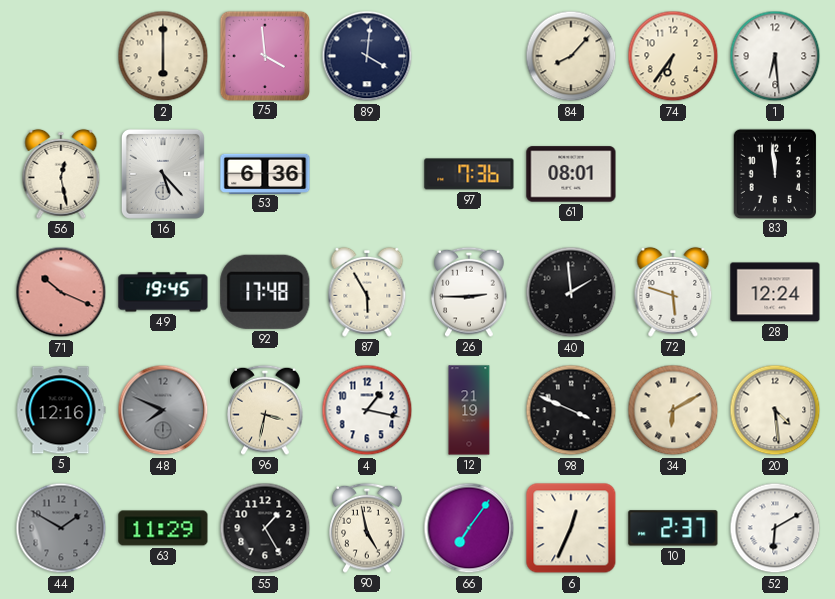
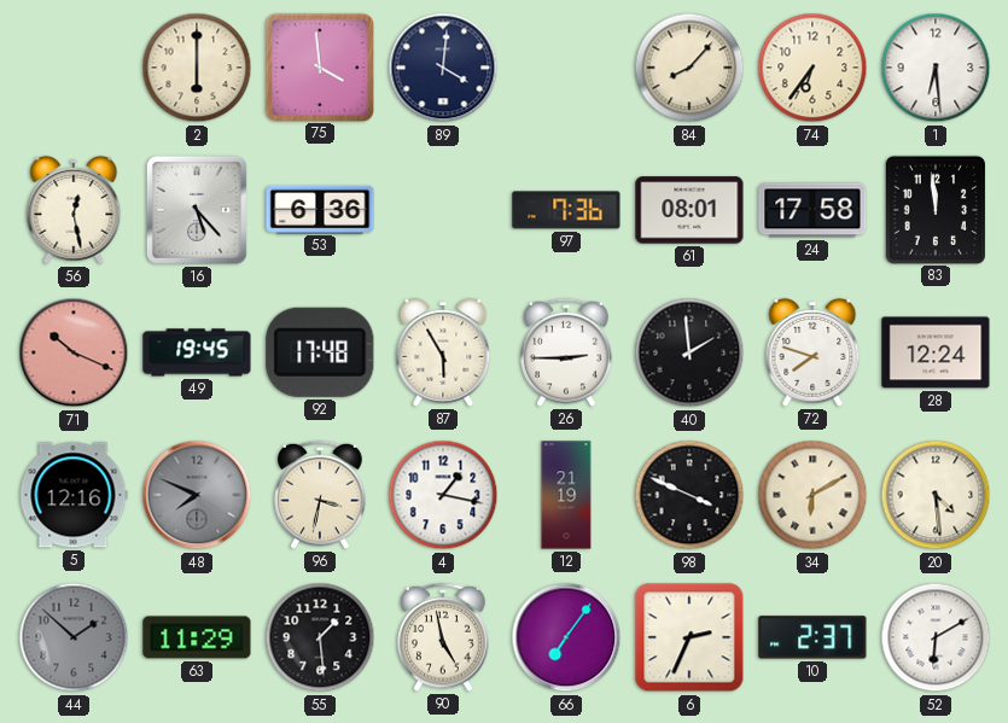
24: none -> 17:58
72: 5:48 -> 7:48
44: 1:50 -> 1:52
55: 1:25 -> 1:29
6: 12:34 -> 2:34
